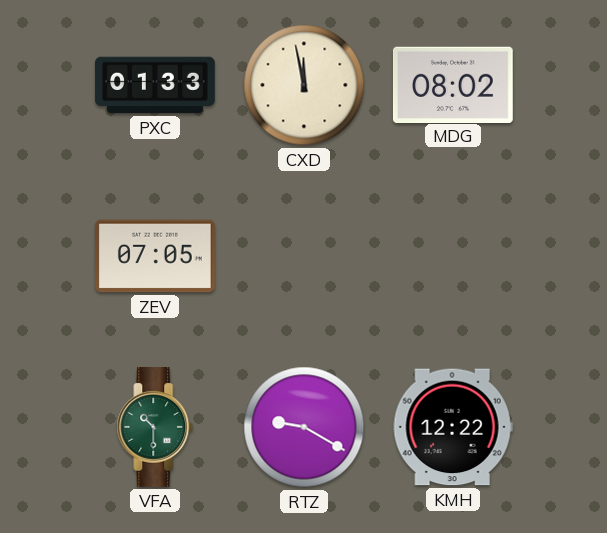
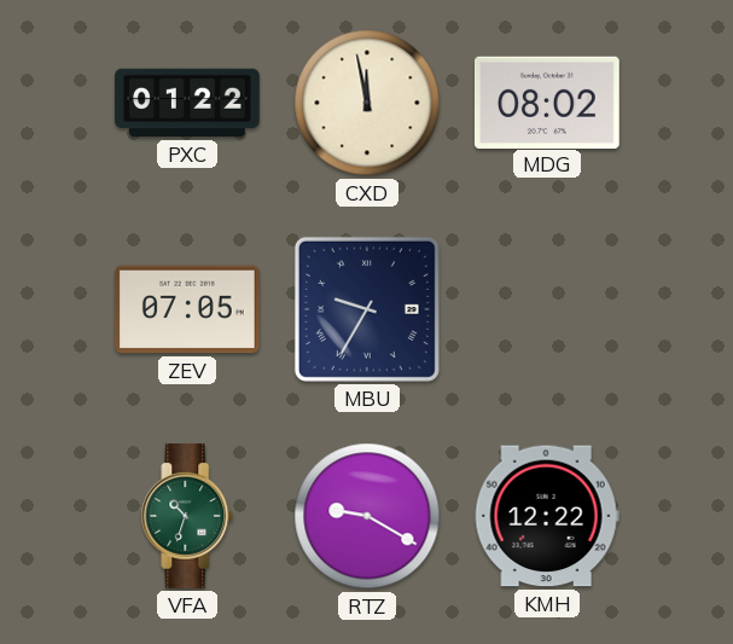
PXC: 01:33 -> 01:22
MBU: none -> 9:35
VFA: 10:30 -> 10:33
